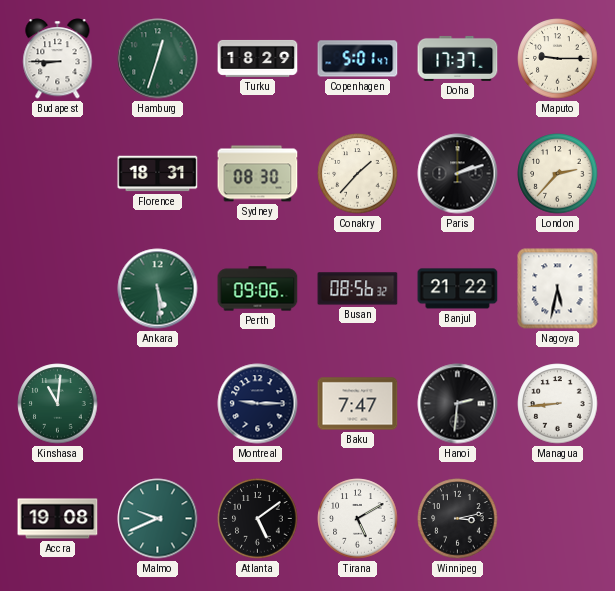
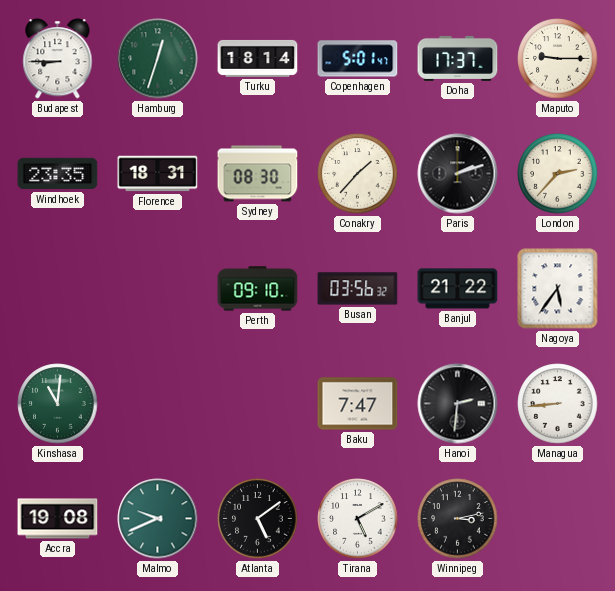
Turku: 18:29 -> 18:14
Windhoek: none -> 23:35
Ankara: 5:29 -> none
Perth: 09:06 -> 09:10
Busan: 08:56 -> 03:56
Nagoya: 5:32 -> 5:36
Montreal: 9:15 -> none
